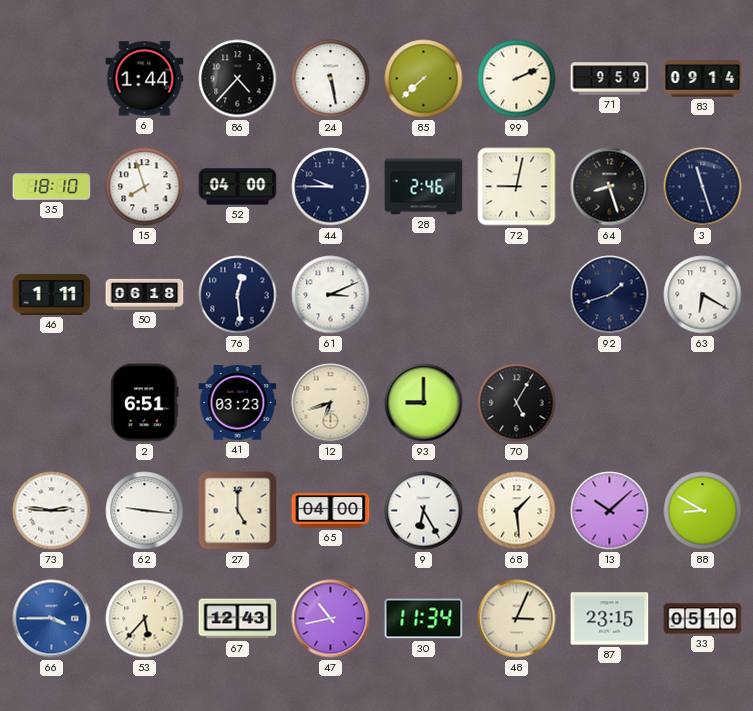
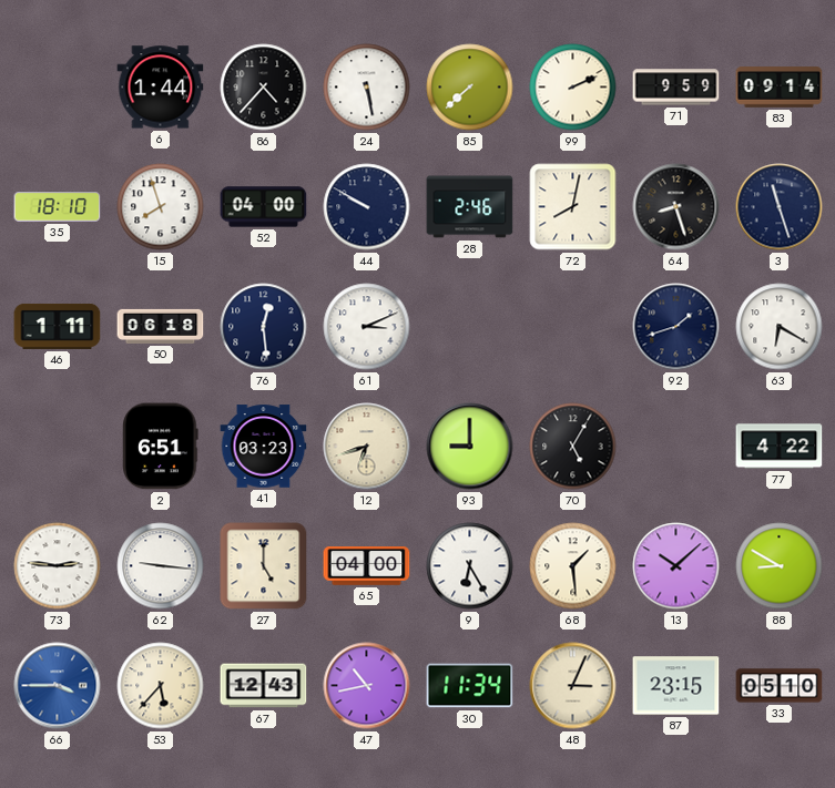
44: 9:45 -> 9:50
72: 9:02 -> 8:02
77: none -> 4:22
